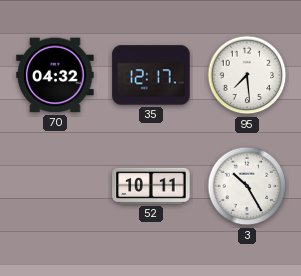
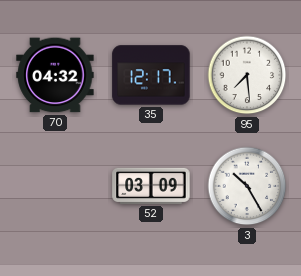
52: 10:11 -> 03:09
